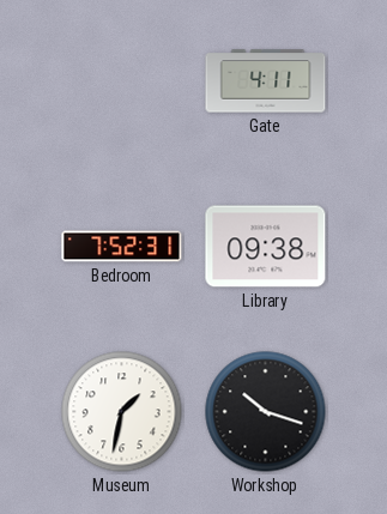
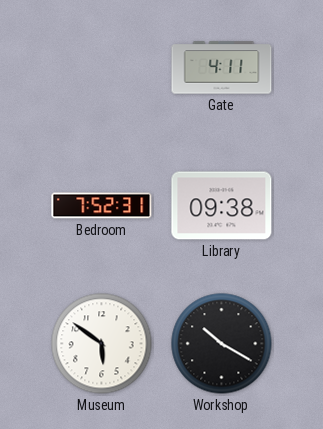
Museum: 1:32 -> 5:51
Workshop: 10:18 -> 10:20
